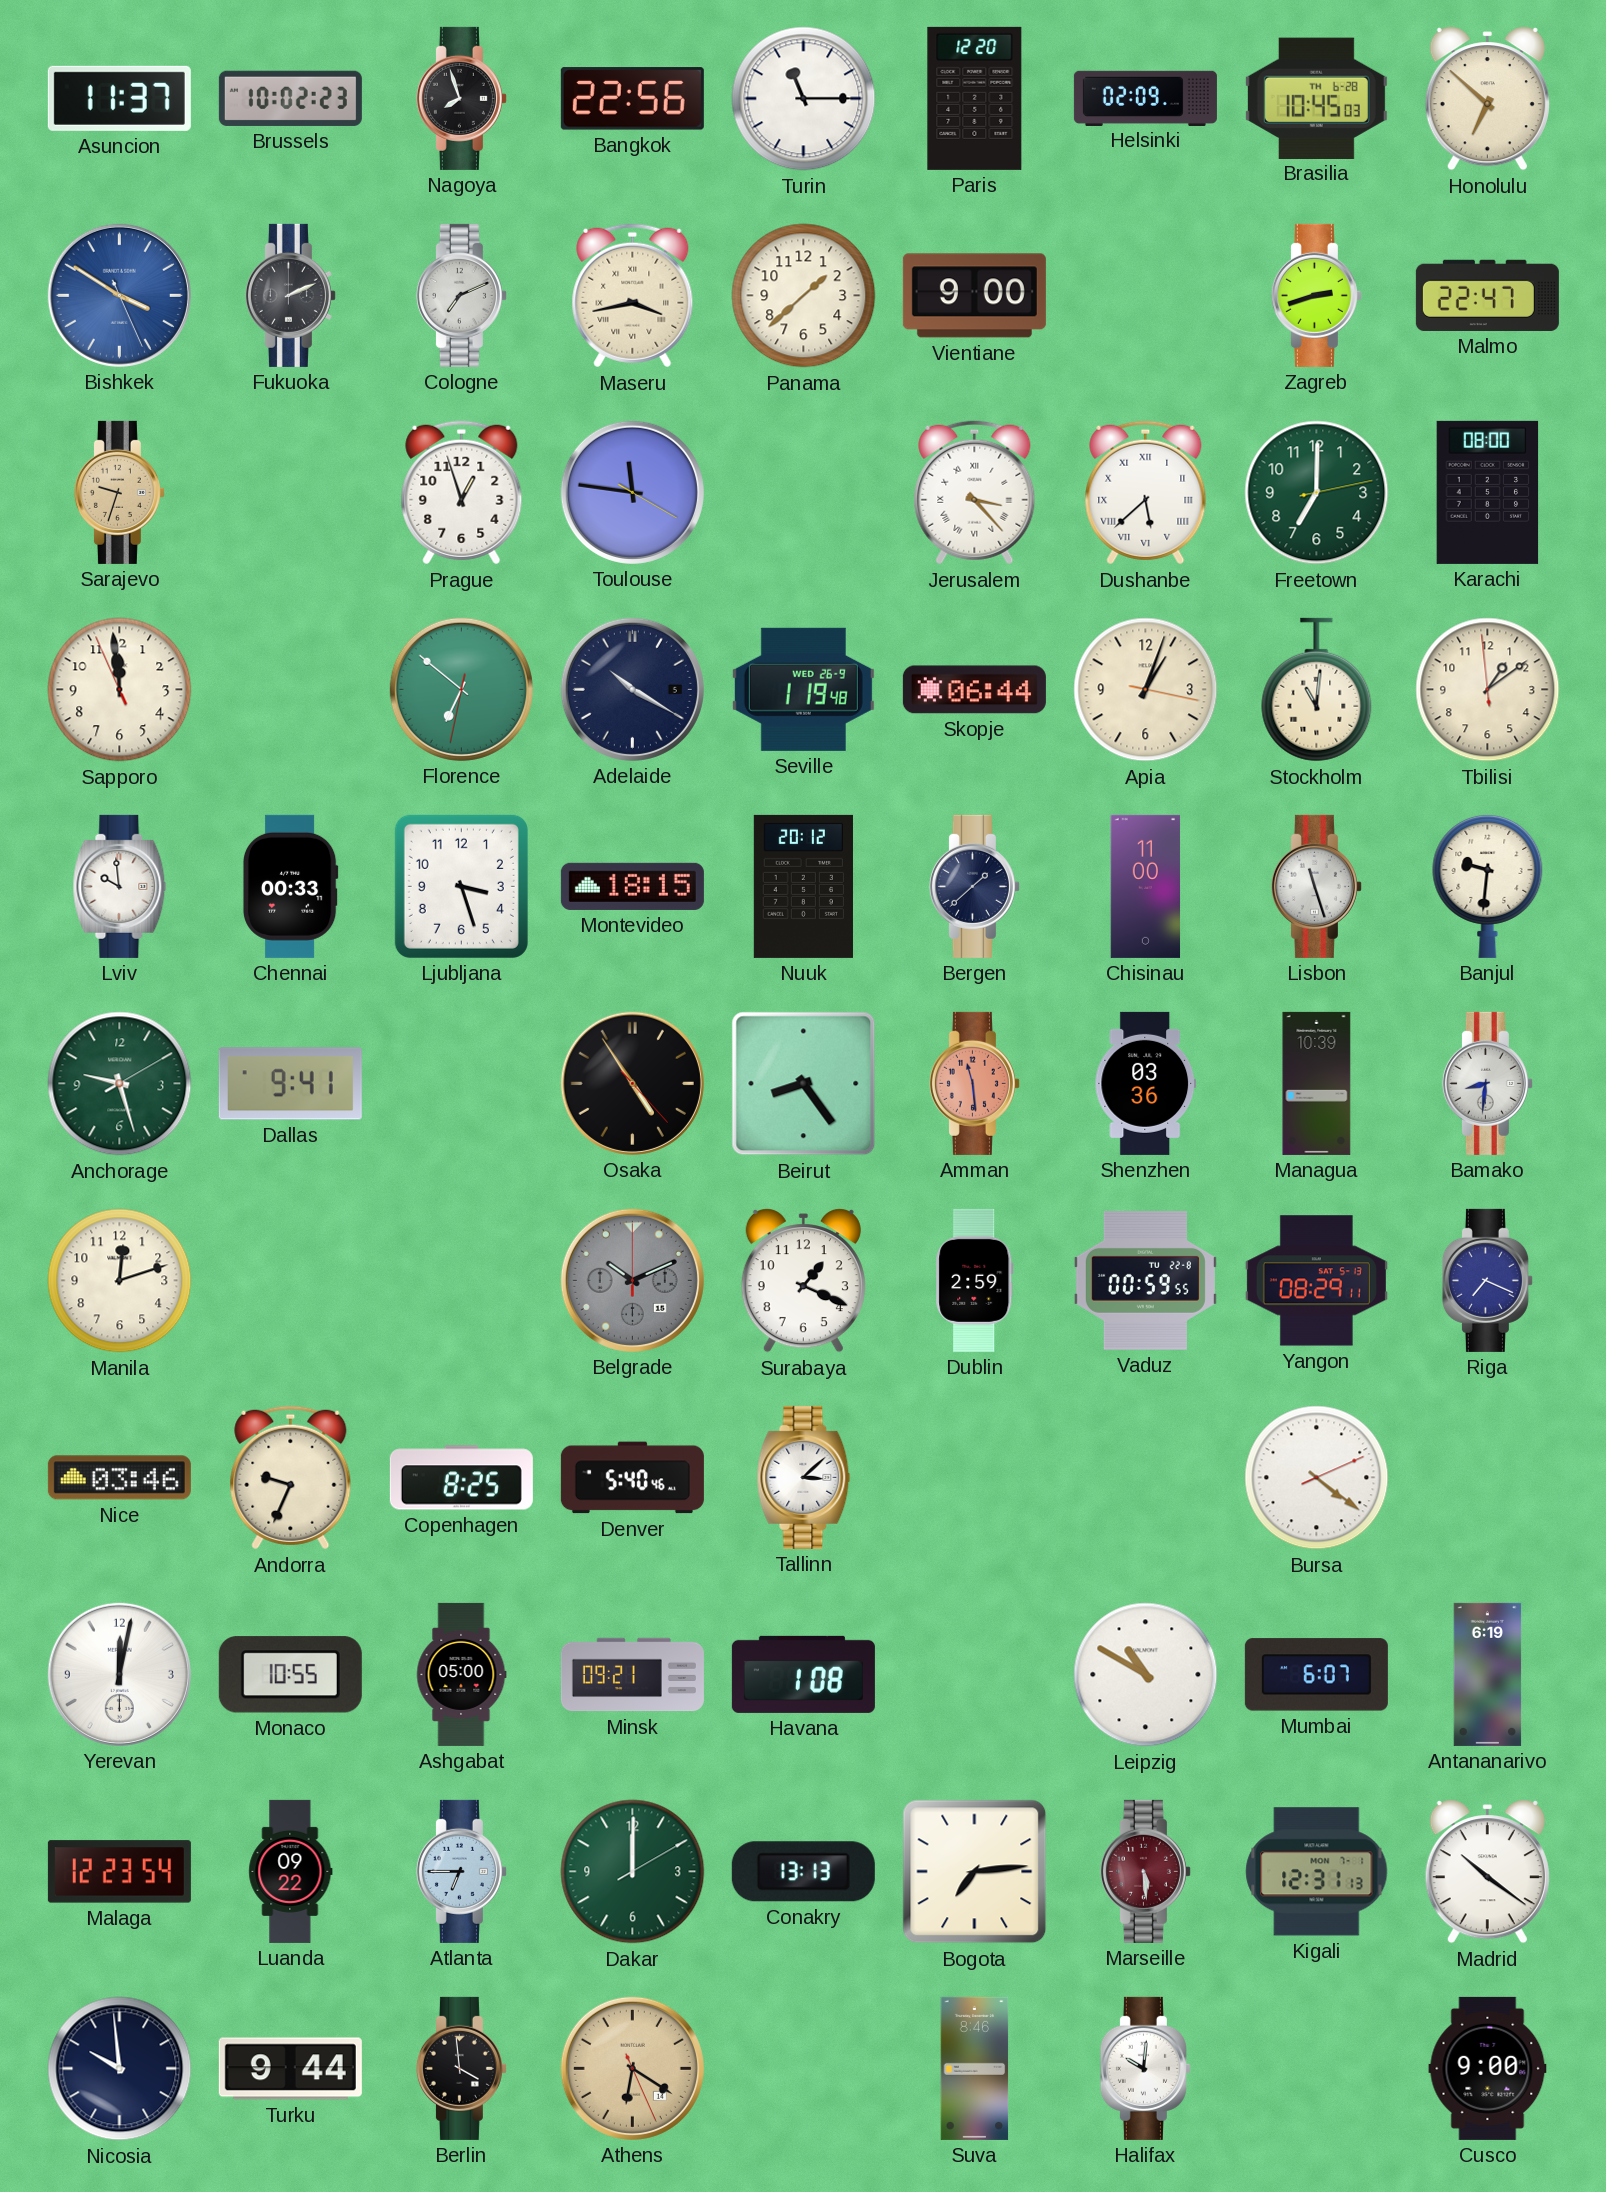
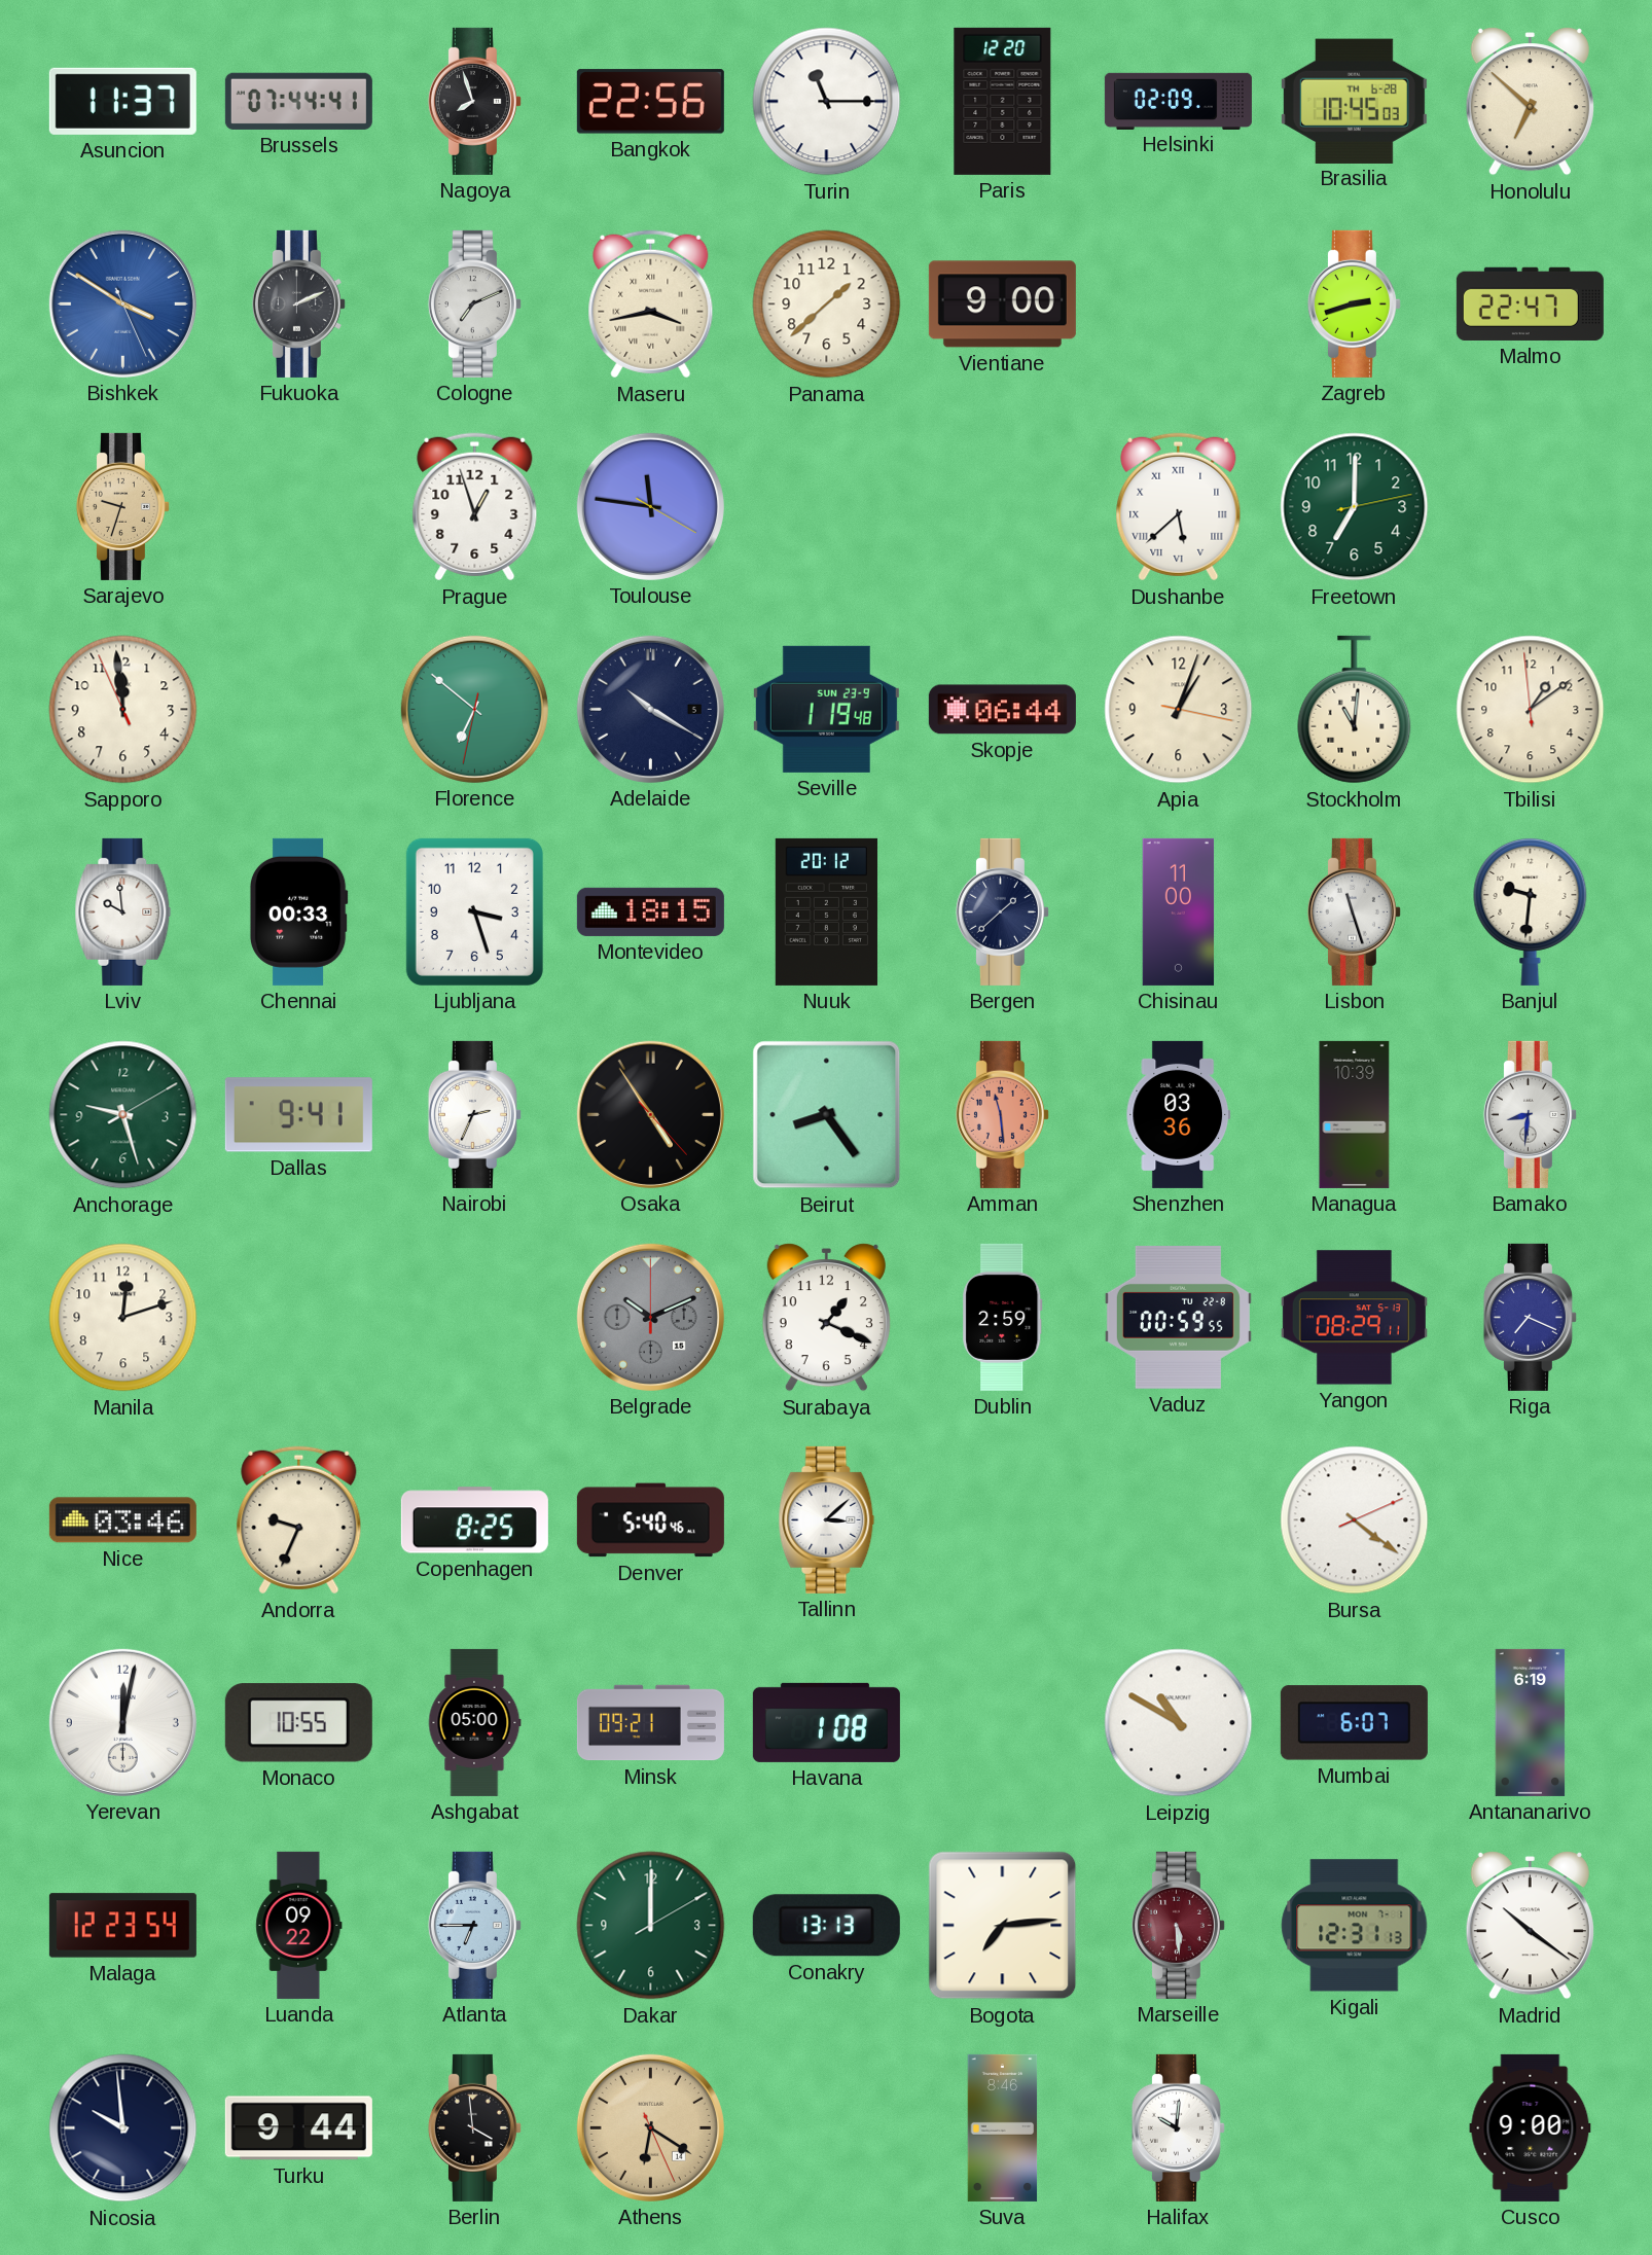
Brussels: 10:02 -> 07:44
Jerusalem: 3:23 -> none
Karachi: 08:00 -> none
Seville date: WED 26-9 -> SUN 23-9
Nairobi: none -> 2:34
